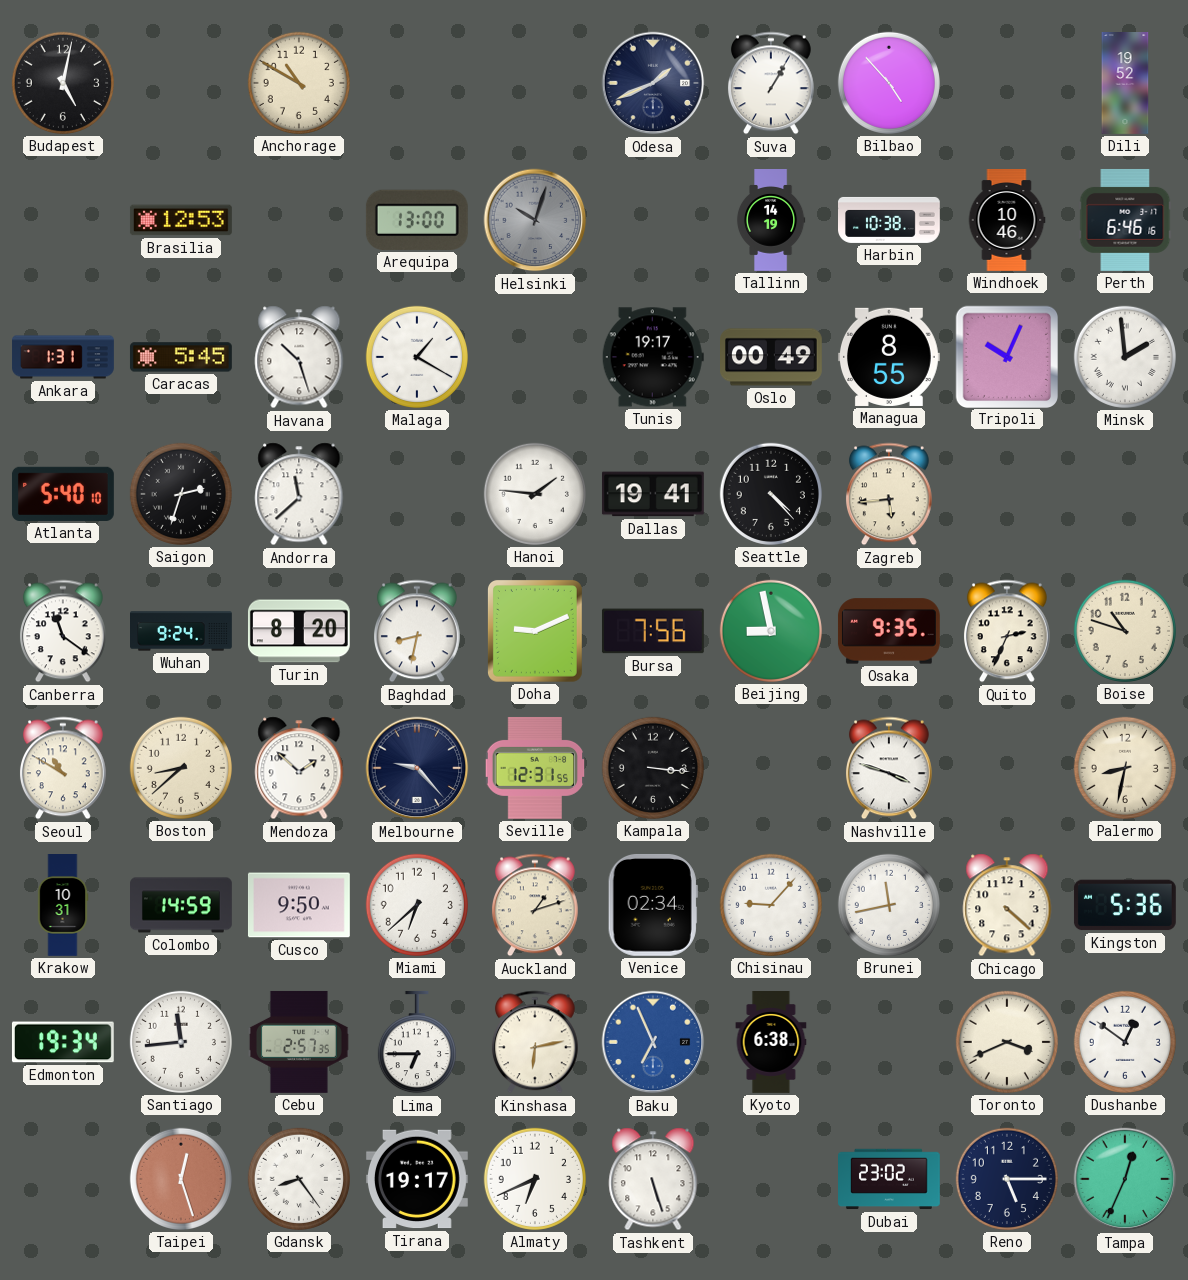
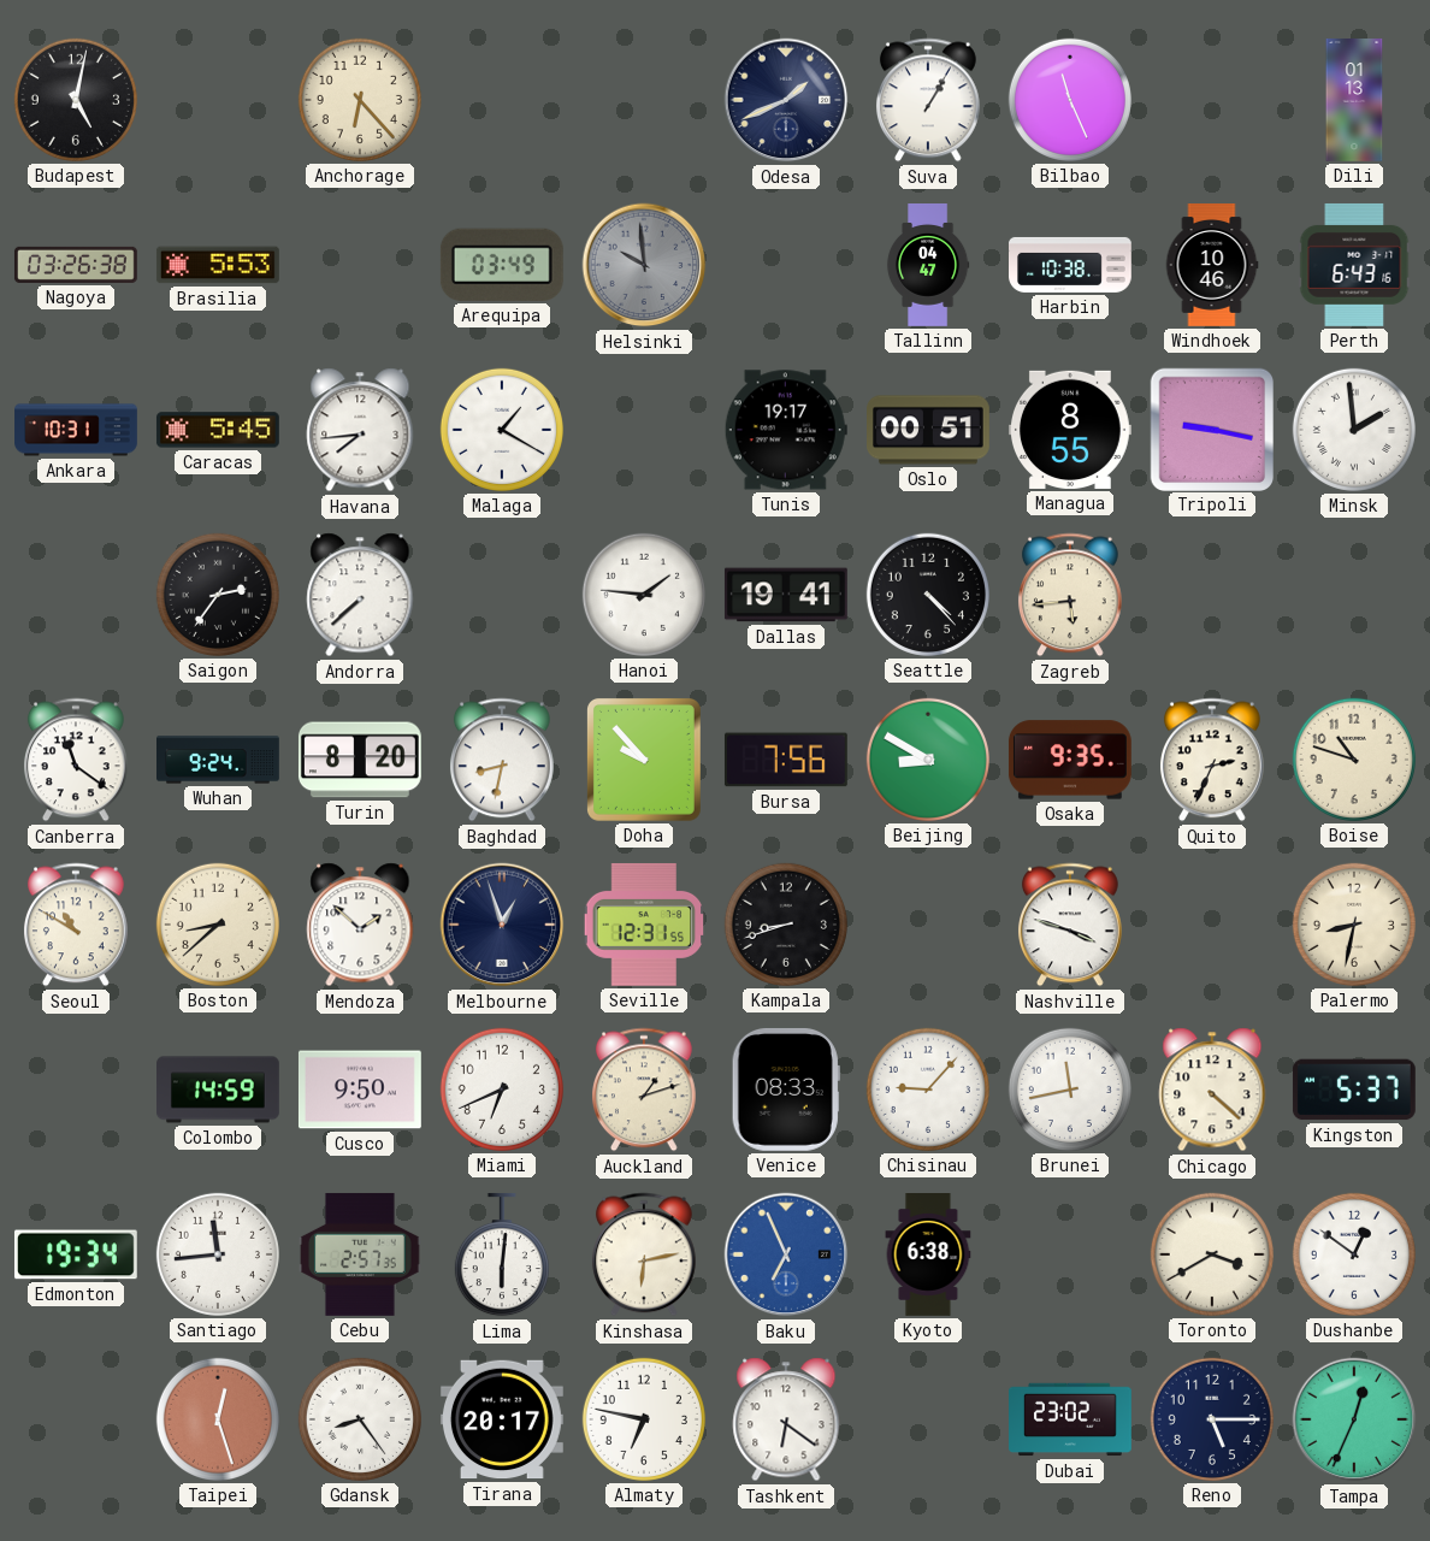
Anchorage: 10:50 -> 6:23
Bilbao: 4:53 -> 11:26
Dili: 19:52 -> 01:13
Nagoya: none -> 03:26
Brasilia: 12:53 -> 5:53
Arequipa: 13:00 -> 03:49
Helsinki: 10:03 -> 9:59
Tallinn: 14:19 -> 04:47
Perth: 6:46 -> 6:43
Ankara: 1:31 -> 10:31
Havana: 10:27 -> 7:44
Oslo: 00:49 -> 00:51
Tripoli: 10:04 -> 9:17
Atlanta: 5:40 -> none
Saigon: 2:33 -> 2:36
Andorra: 11:38 -> 7:38
Doha: 9:11 -> 9:53
Beijing: 8:58 -> 8:50
Melbourne: 9:23 -> 12:57
Kampala: 3:16 -> 8:42
Krakow: 10:31 -> none
Miami: 6:38 -> 6:41
Venice: 02:34 -> 08:33
Kingston: 5:36 -> 5:37
Lima: 6:45 -> 6:01
Toronto: 3:41 -> 3:40
Tirana: 19:17 -> 20:17
Almaty: 6:41 -> 6:47
Tashkent: 5:27 -> 6:21
